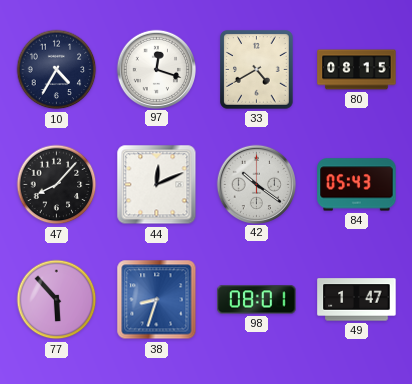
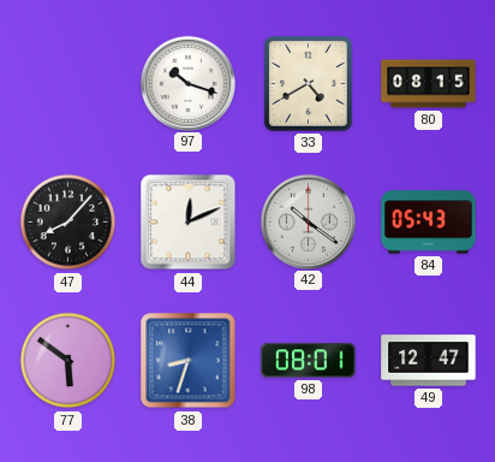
10: 4:35 -> none
97: 12:18 -> 10:18
77: 5:53 -> 5:51
49: 1:47 -> 12:47
